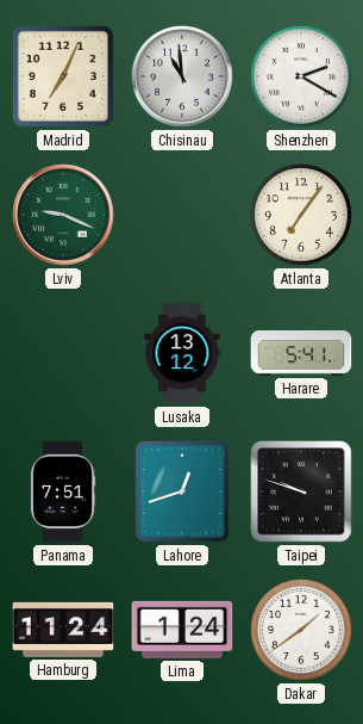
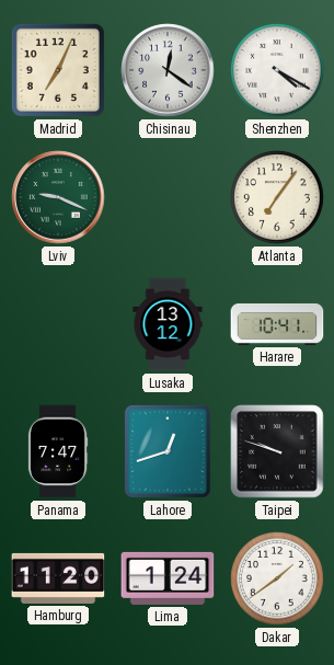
Chisinau: 10:59 -> 12:21
Shenzhen: 2:20 -> 4:20
Harare: 5:41 -> 10:41
Panama: 7:51 -> 7:47
Hamburg: 11:24 -> 11:20
